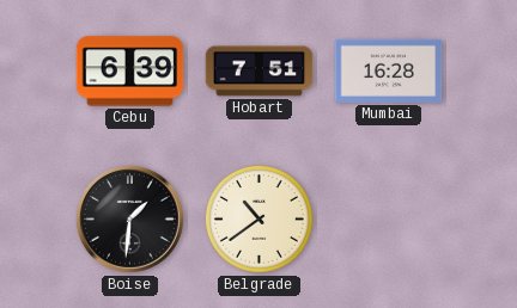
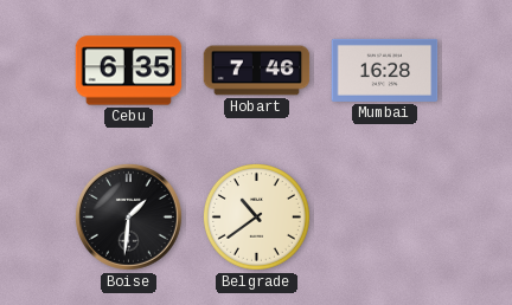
Cebu: 6:39 -> 6:35
Hobart: 7:51 -> 7:46
